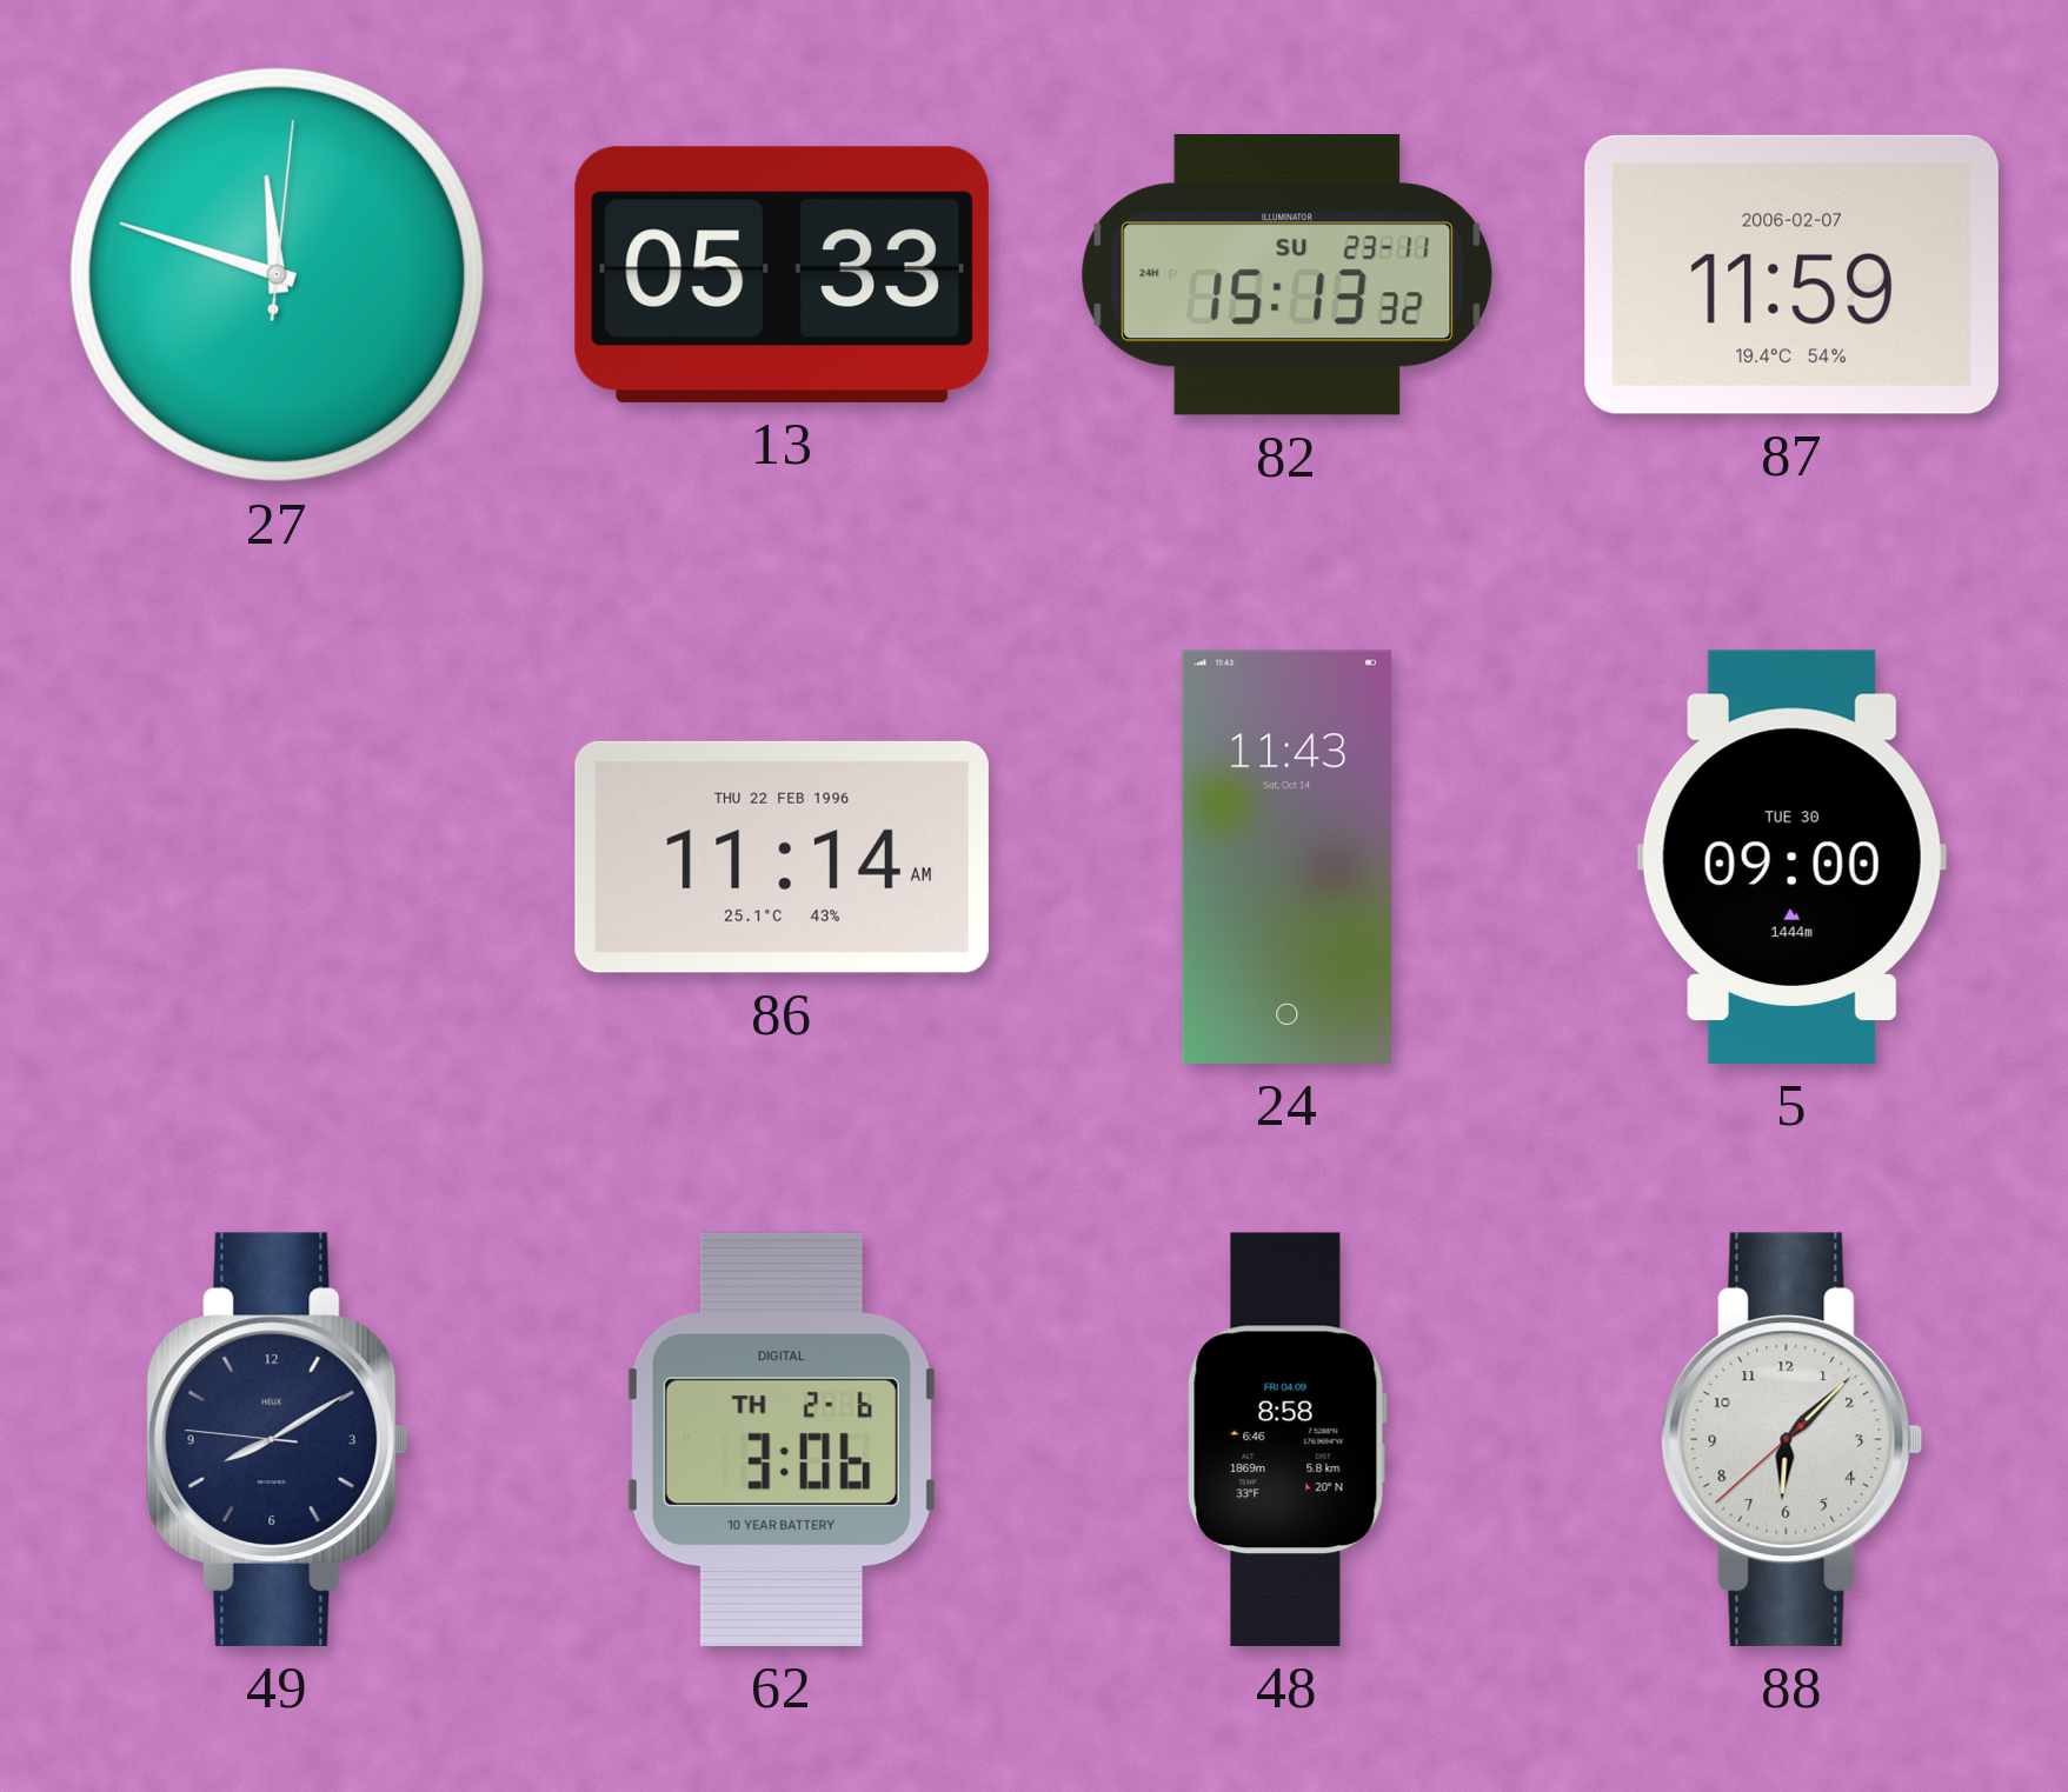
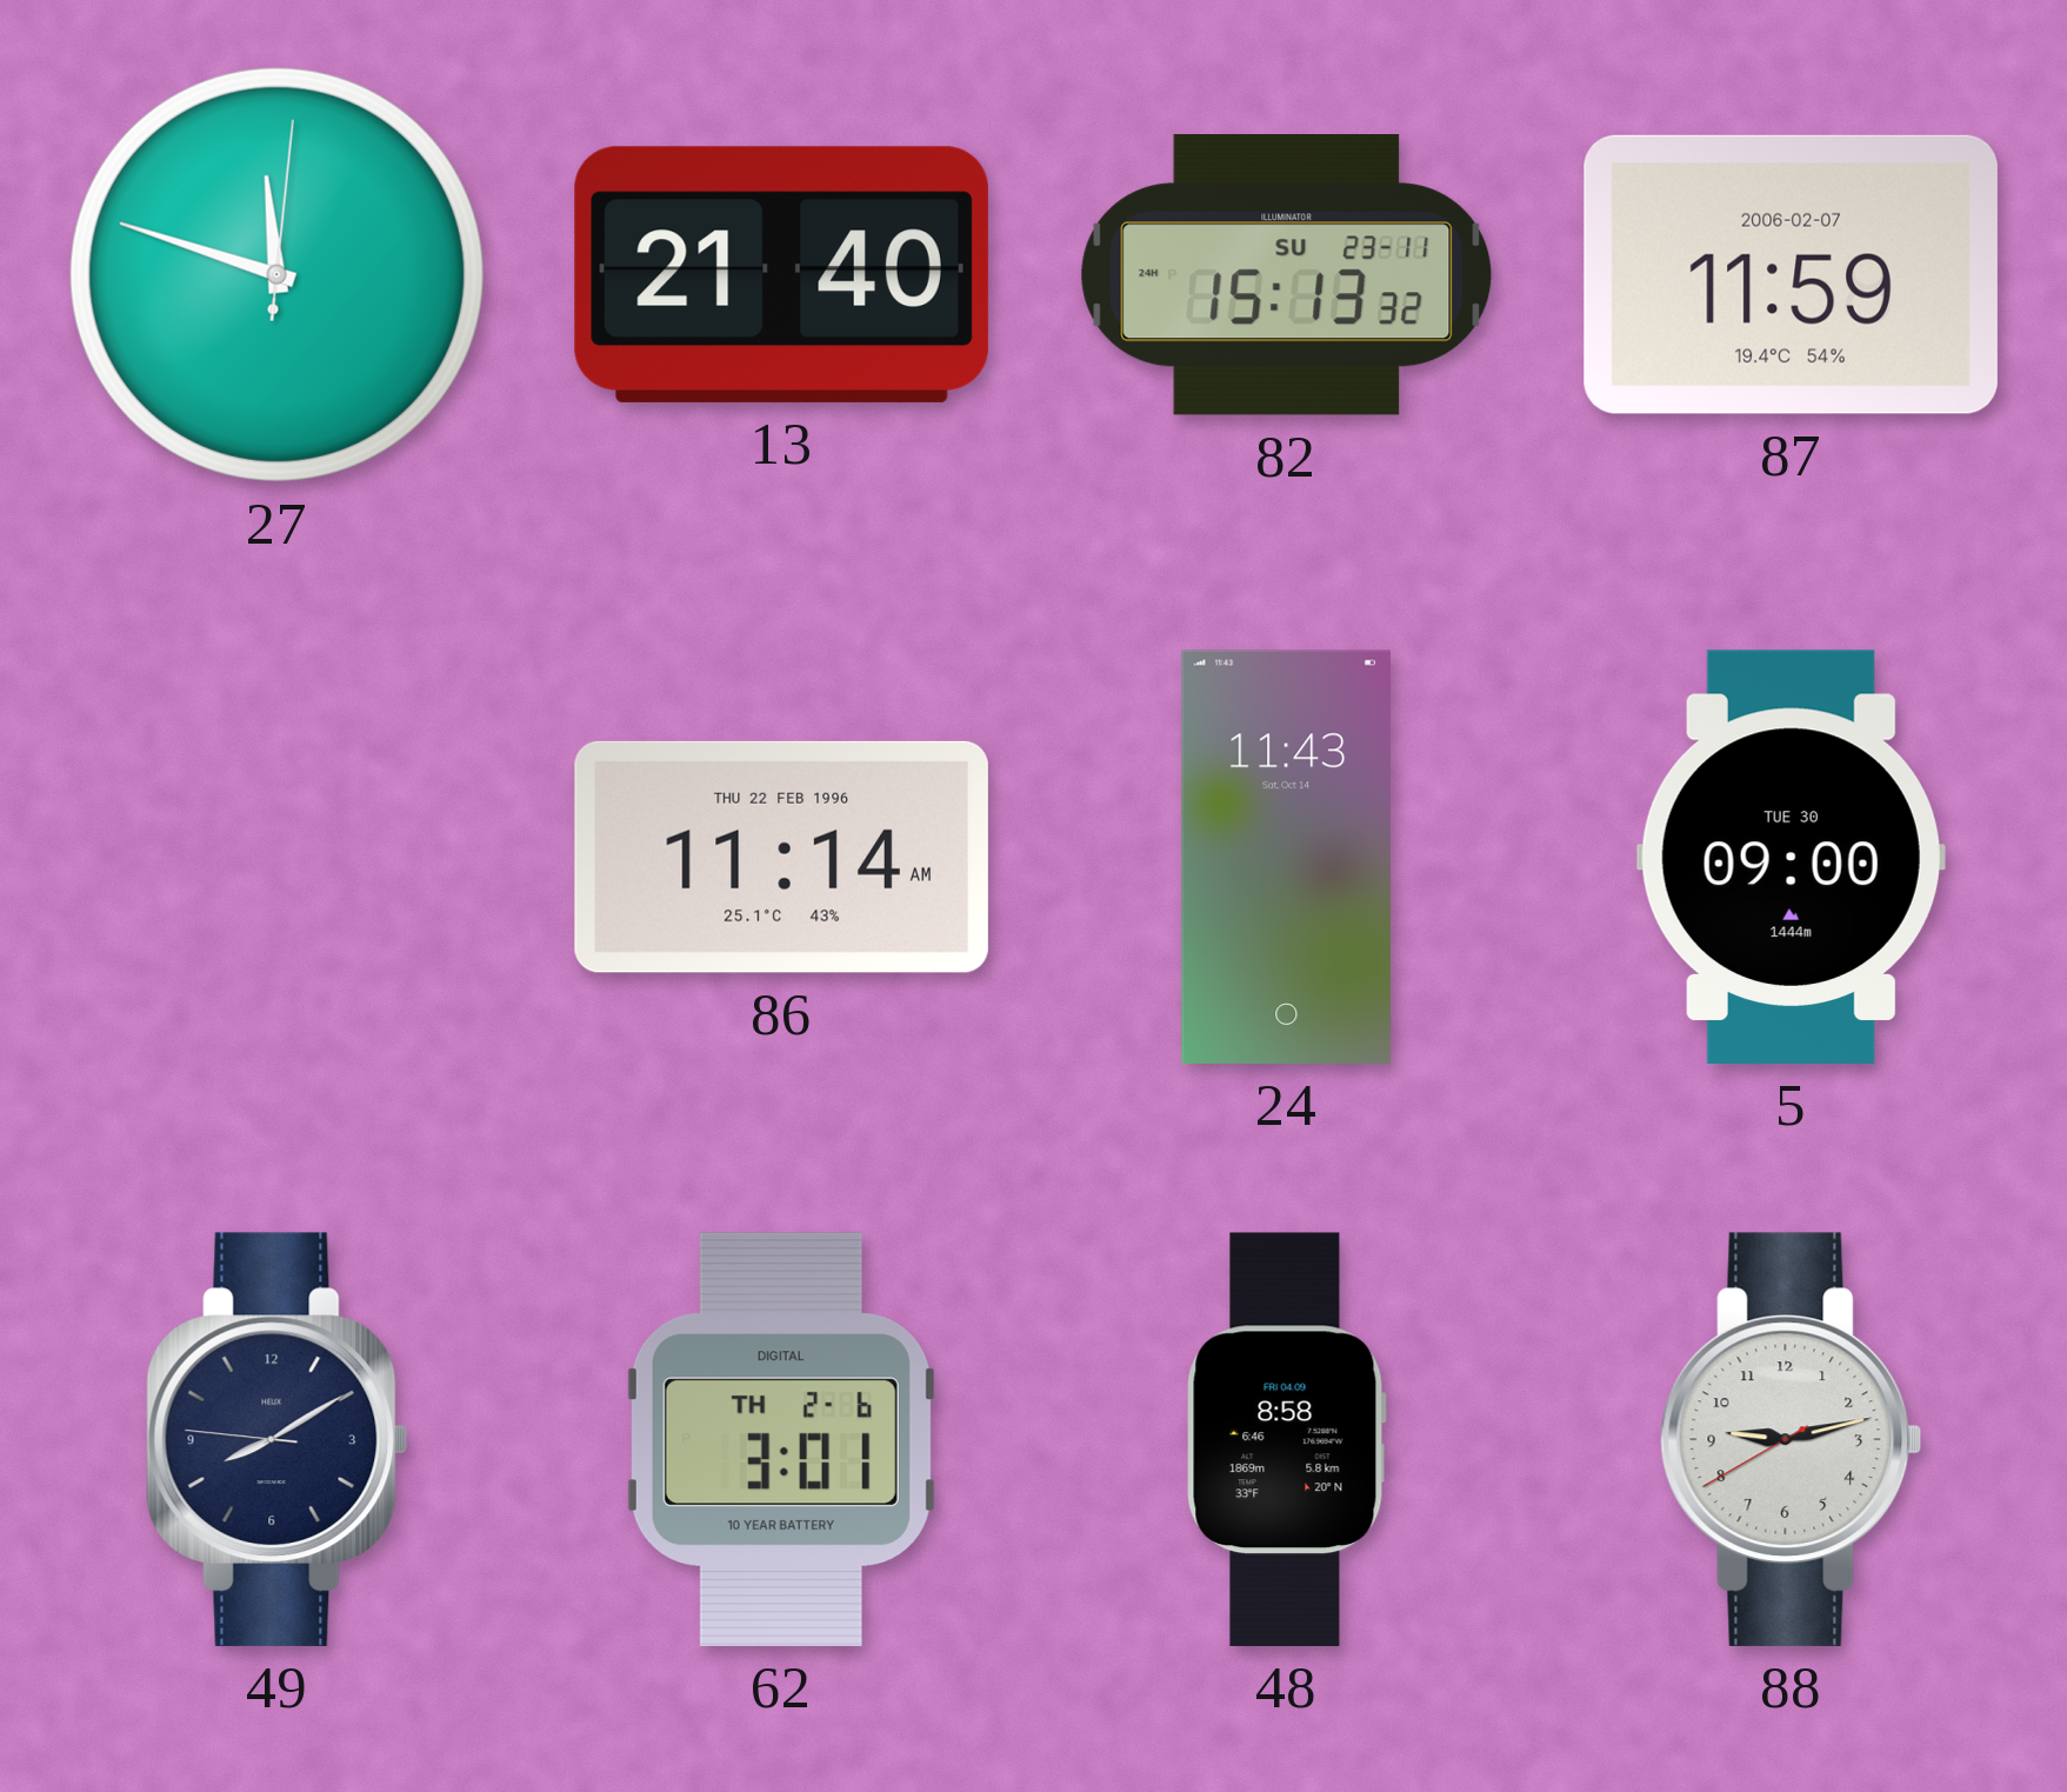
13: 05:33 -> 21:40
62: 3:06 -> 3:01
88: 6:07 -> 9:12
